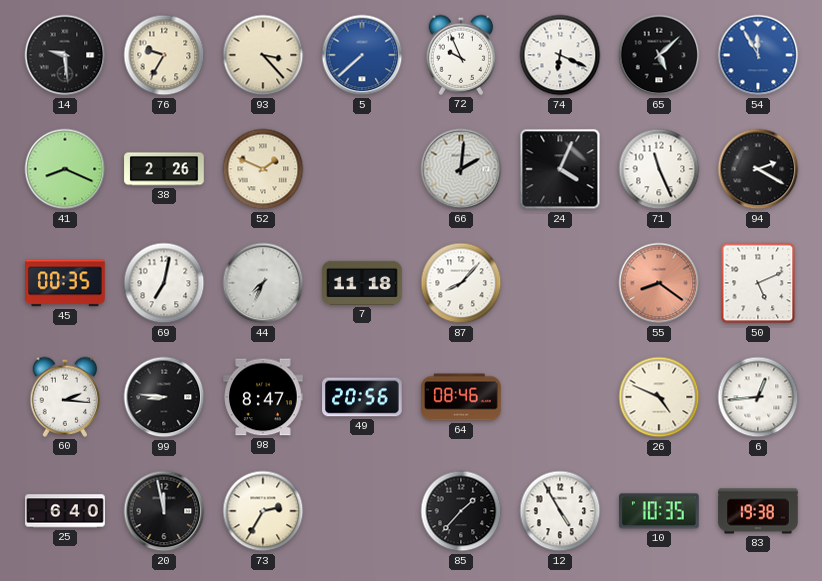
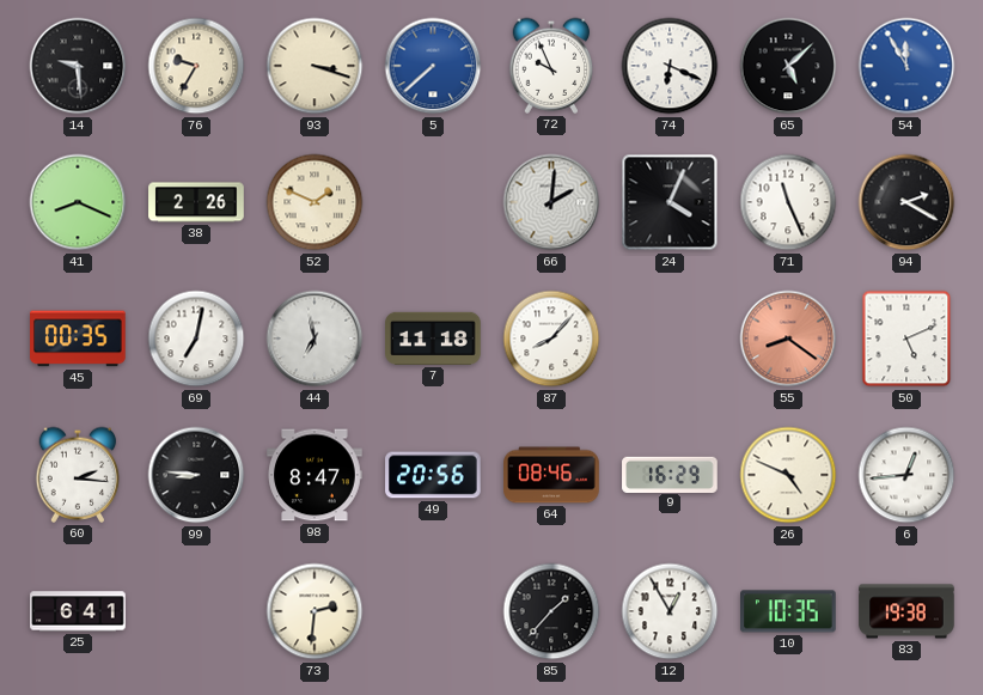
93: 3:23 -> 3:18
44: 7:34 -> 6:58
9: none -> 16:29
25: 6:40 -> 6:41
20: 11:58 -> none
73: 2:35 -> 2:31
12: 4:55 -> 12:55
